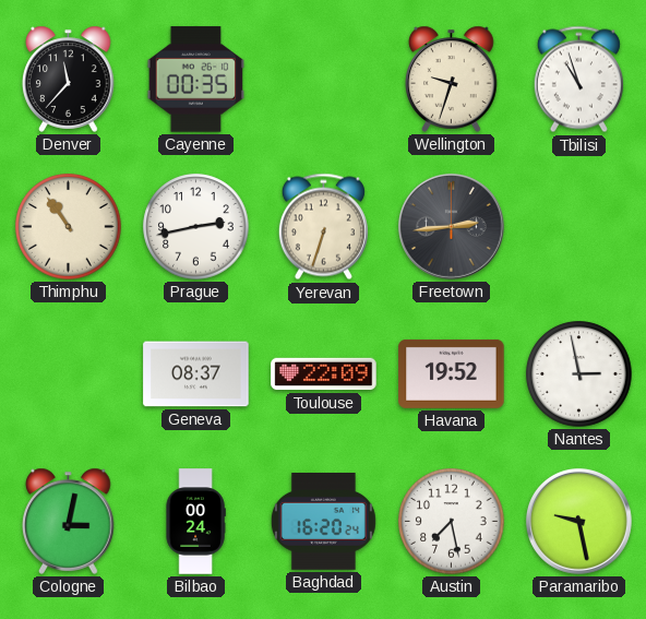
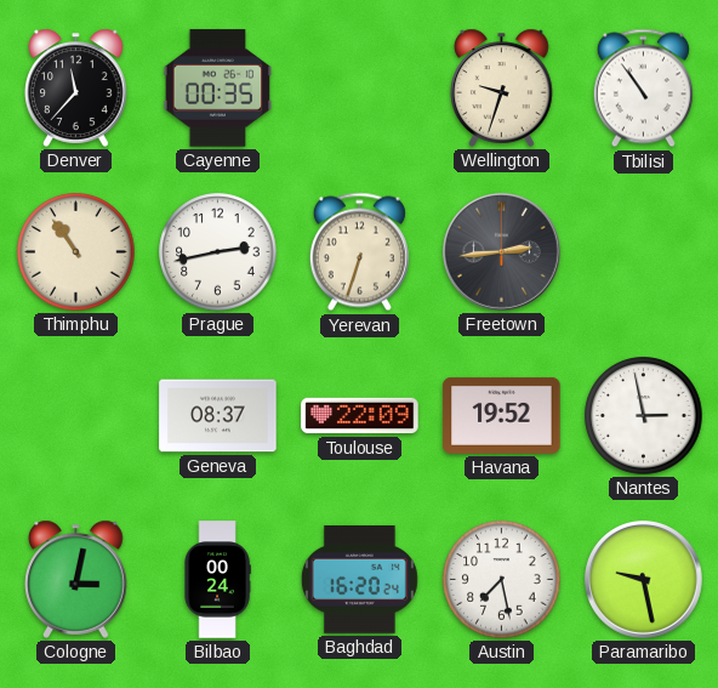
Tbilisi: 10:57 -> 10:54
